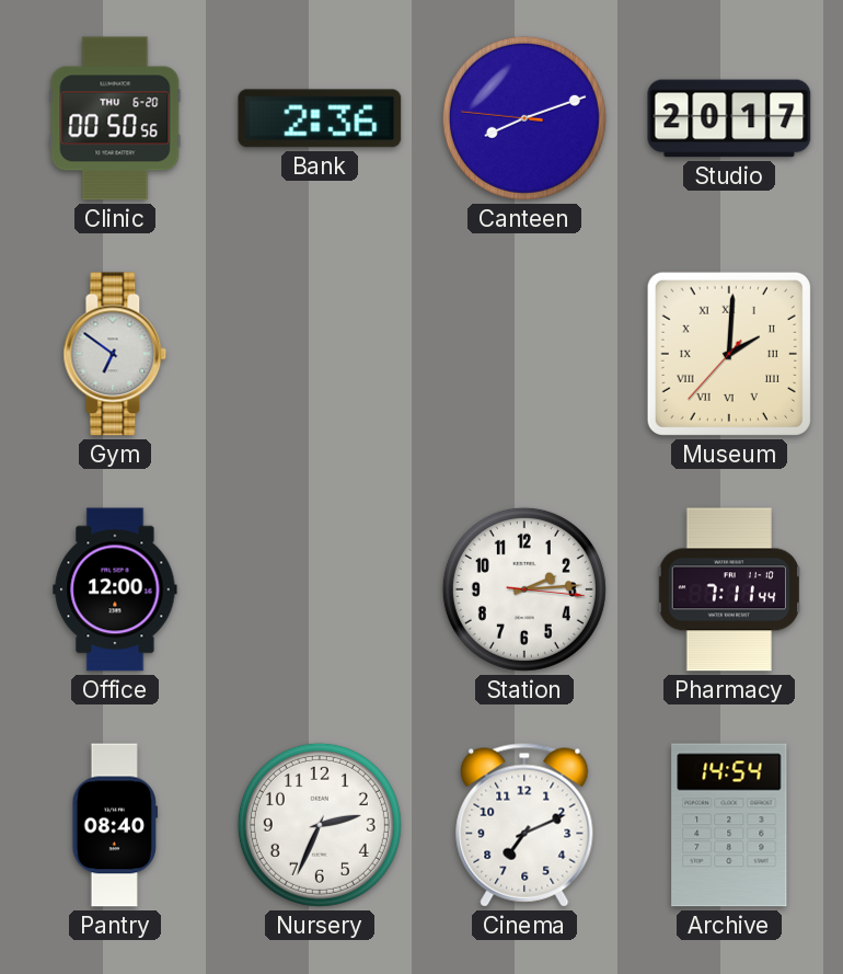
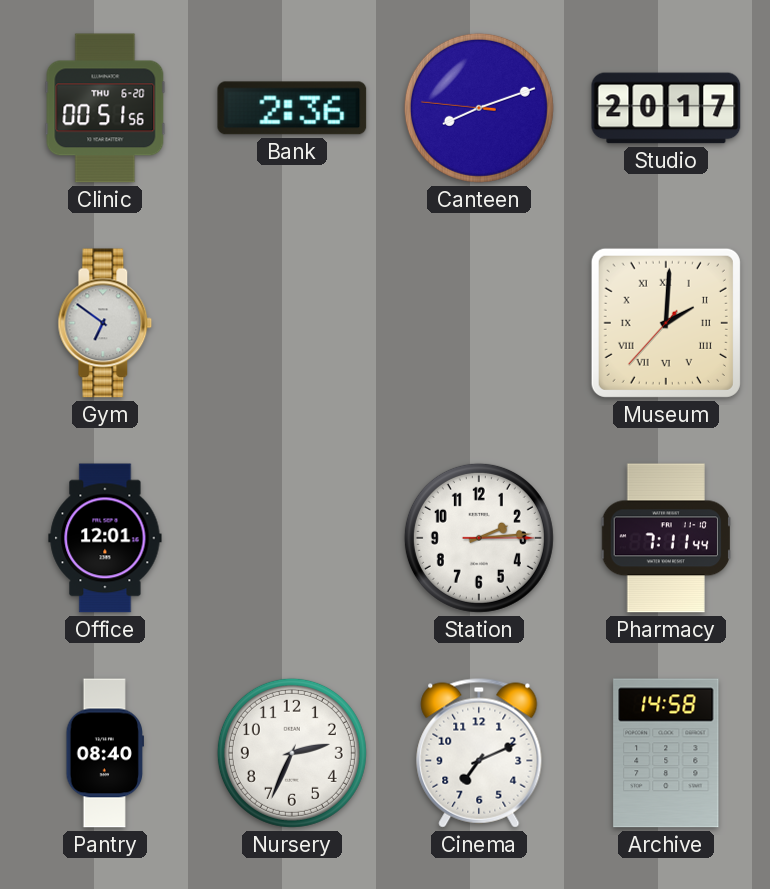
Clinic: 00:50 -> 00:51
Office: 12:00 -> 12:01
Station: 2:14:16 -> 2:14:15
Archive: 14:54 -> 14:58
